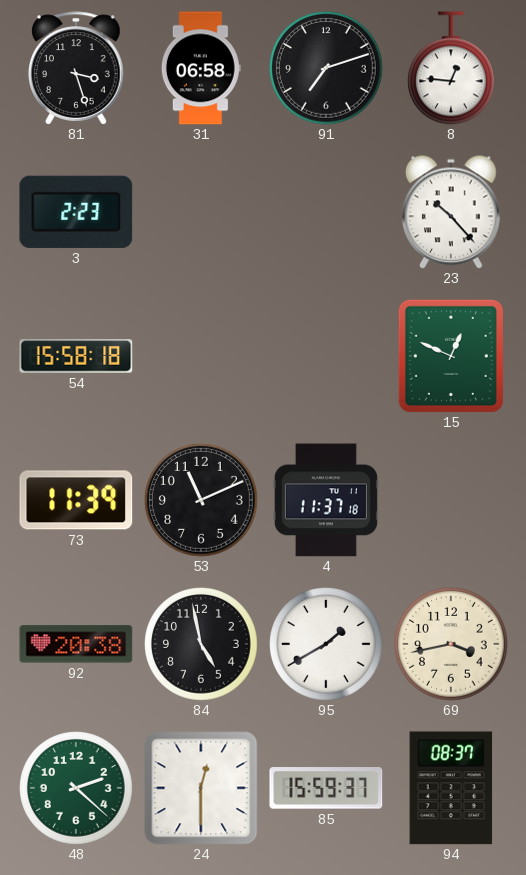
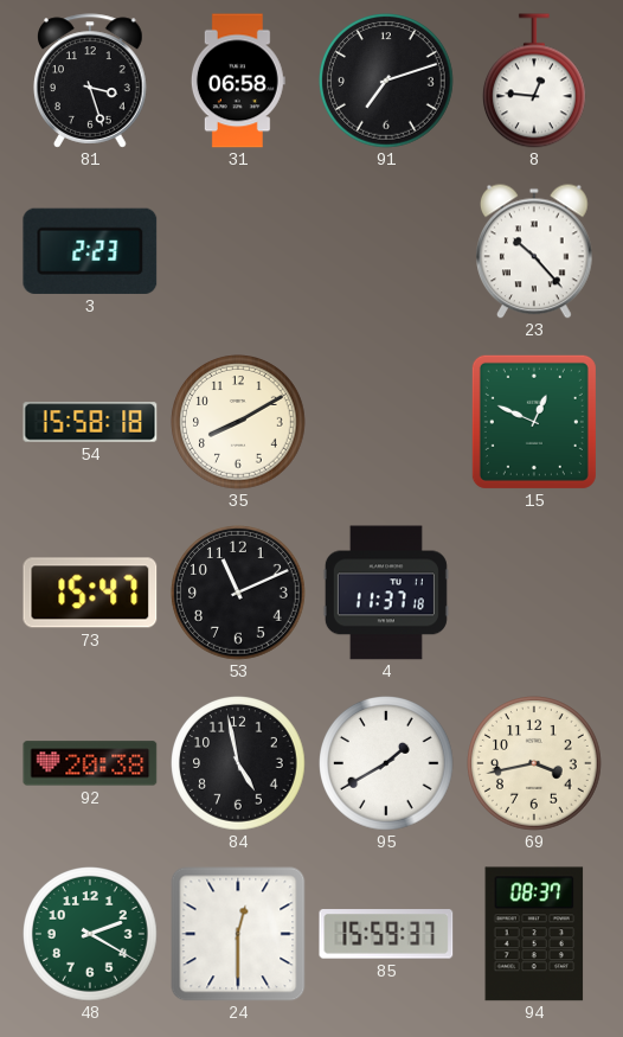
35: none -> 8:10
73: 11:39 -> 15:47
48: 2:22 -> 2:20
